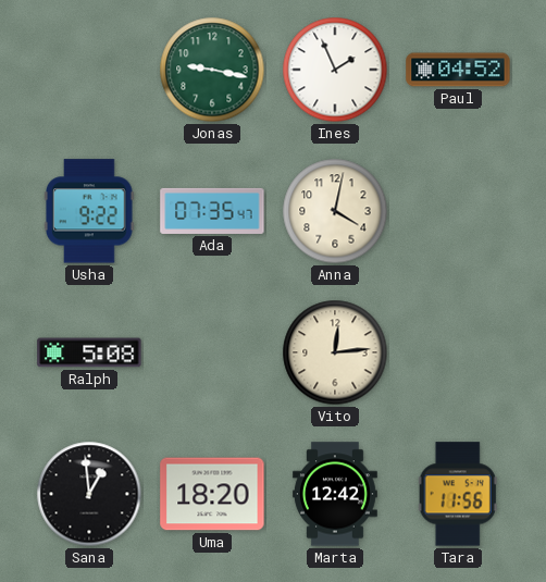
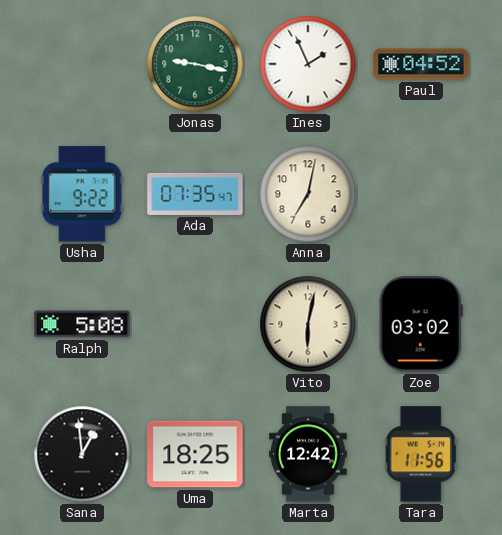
Anna: 4:02 -> 7:02
Vito: 12:14 -> 6:02
Zoe: none -> 03:02
Uma: 18:20 -> 18:25
